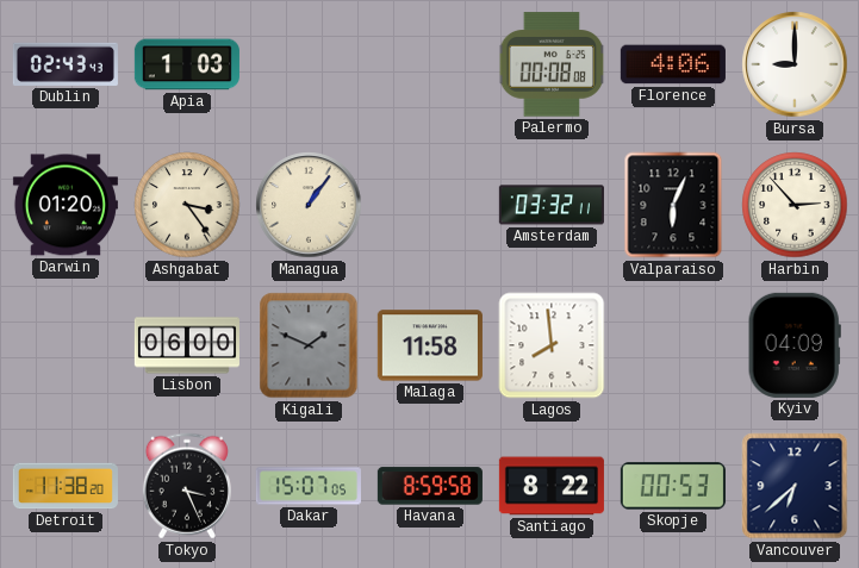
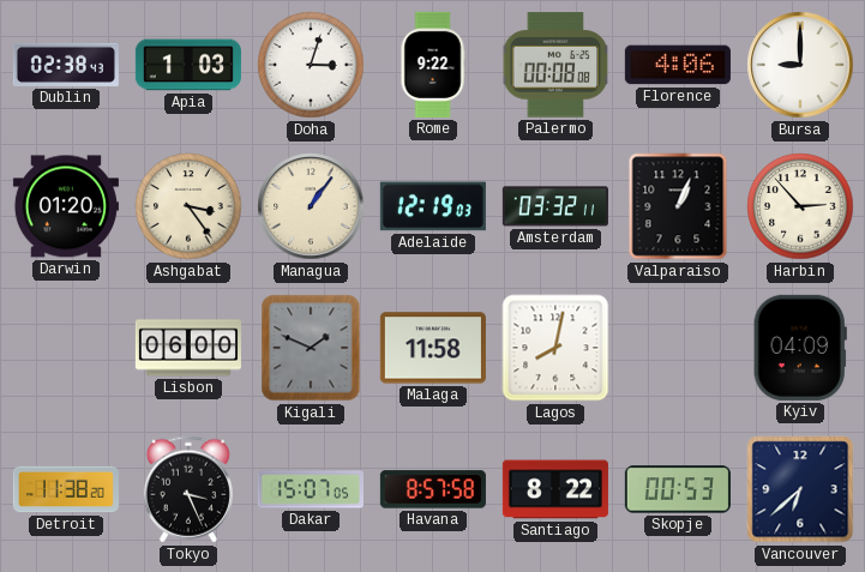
Dublin: 02:43 -> 02:38
Doha: none -> 3:03
Rome: none -> 9:22
Adelaide: none -> 12:19
Valparaiso: 6:04 -> 1:04
Lagos: 7:59 -> 8:02
Havana: 8:59 -> 8:57
